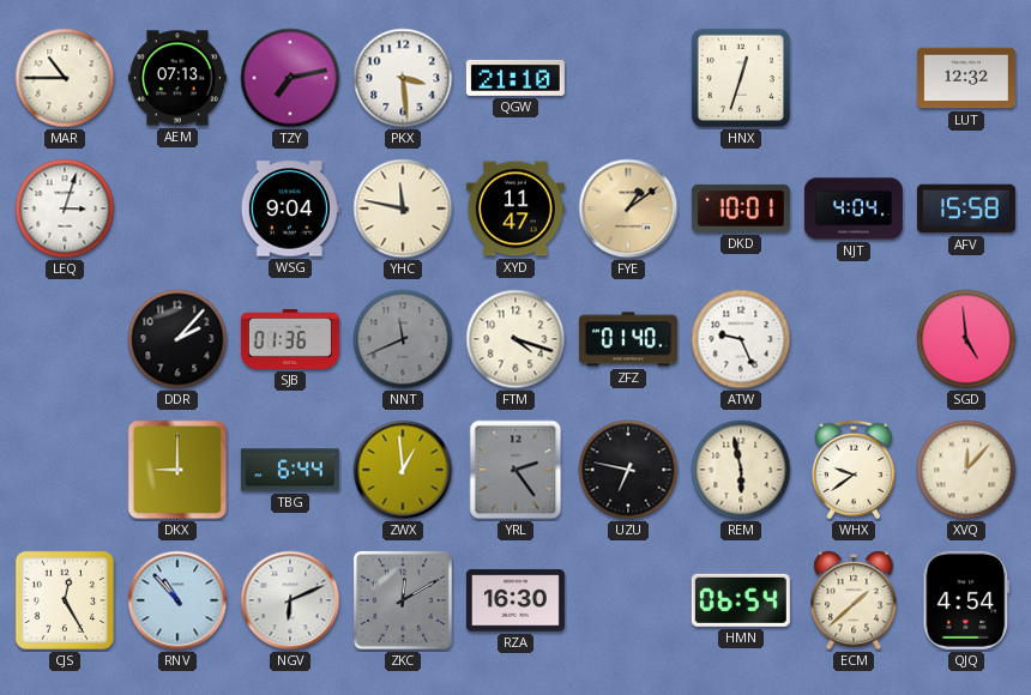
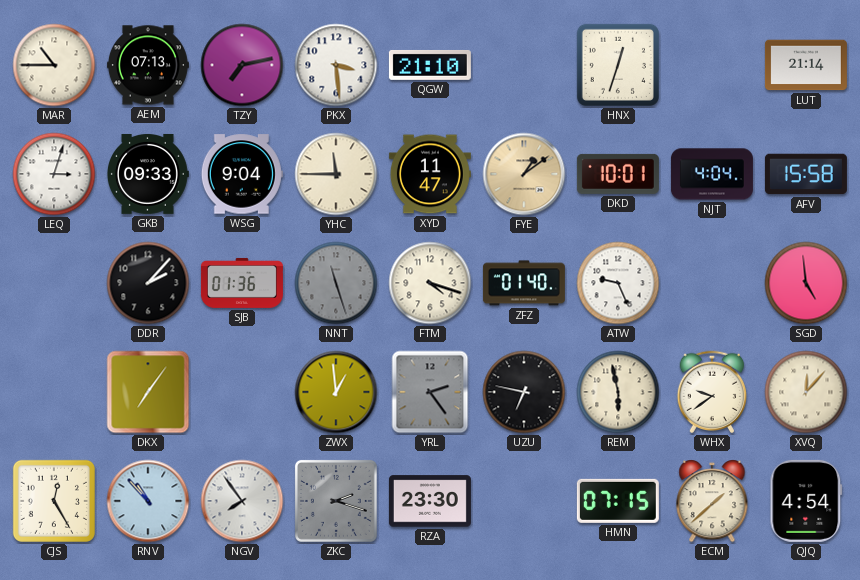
LUT: 12:32 -> 21:14
GKB: none -> 09:33
YHC: 11:47 -> 11:45
NNT: 11:41 -> 11:27
DKX: 9:00 -> 7:06
TBG: 6:44 -> none
NGV: 6:11 -> 7:54
ZKC: 12:10 -> 2:18
RZA: 16:30 -> 23:30
HMN: 06:54 -> 07:15
